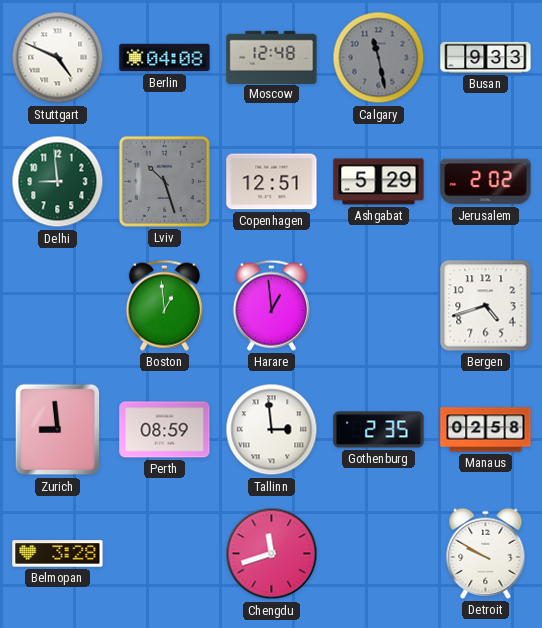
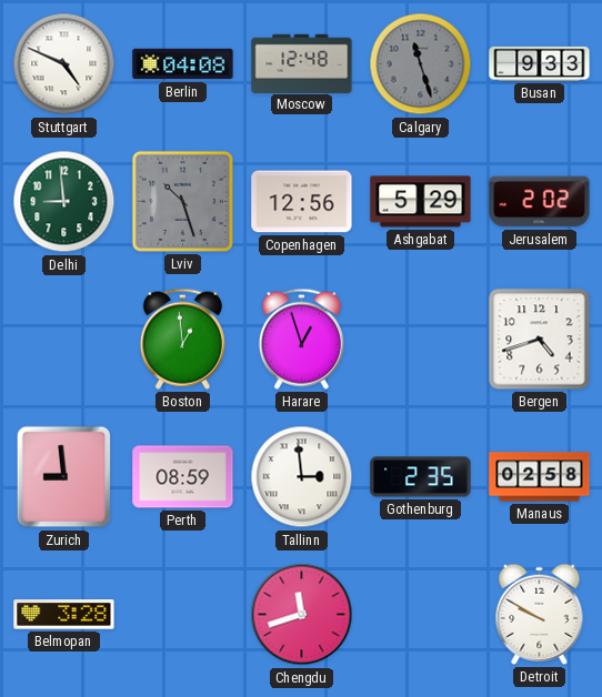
Calgary: 11:28 -> 11:27
Copenhagen: 12:51 -> 12:56
Harare: 12:59 -> 12:57
